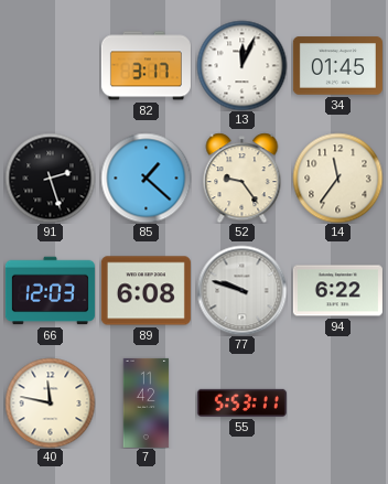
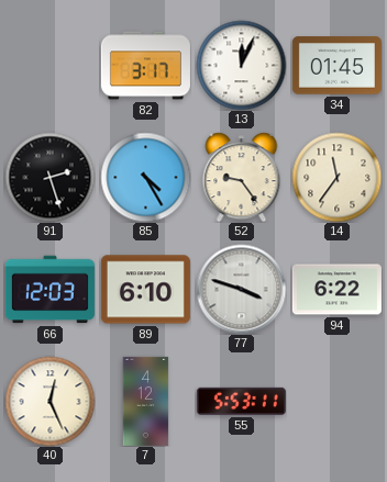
85: 1:22 -> 4:25
89: 6:08 -> 6:10
77: 9:48 -> 3:48
40: 11:47 -> 12:26
7: 11:42 -> 4:12
